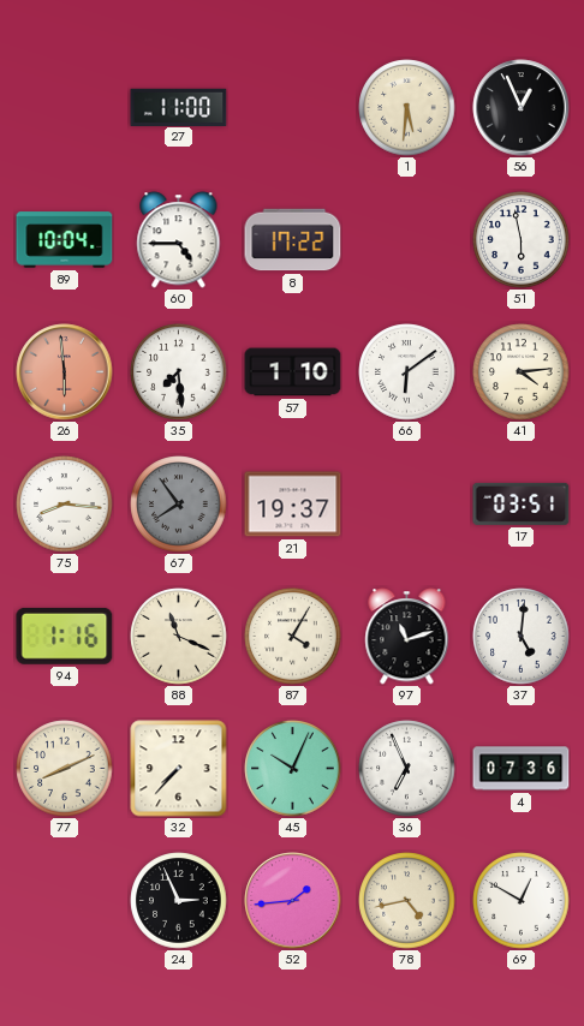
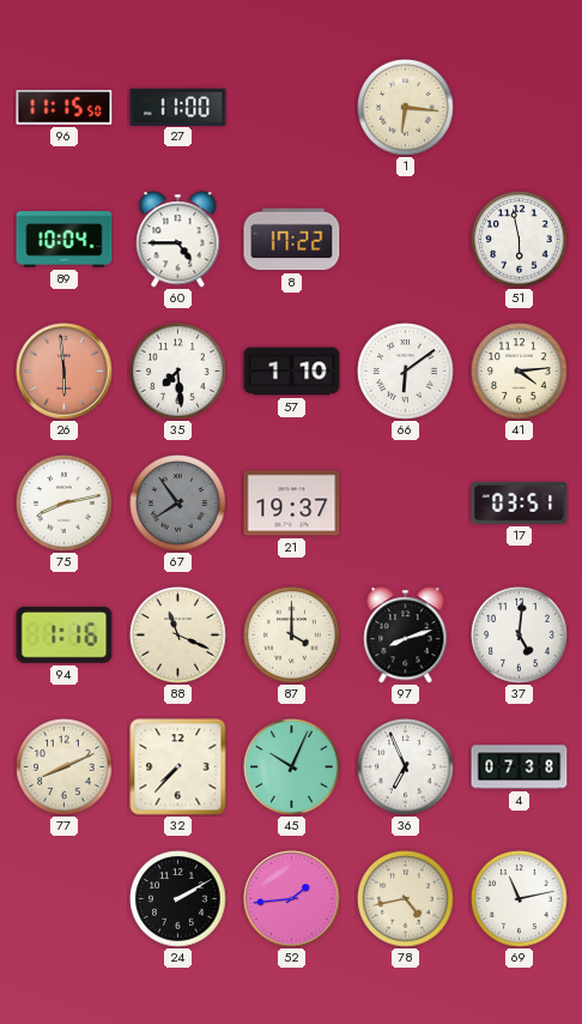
96: none -> 11:15
1: 5:31 -> 6:16
56: 12:56 -> none
75: 8:16 -> 8:13
87: 4:05 -> 4:00
97: 11:12 -> 8:12
4: 07:36 -> 07:38
24: 2:56 -> 2:10
69: 12:50 -> 11:13
